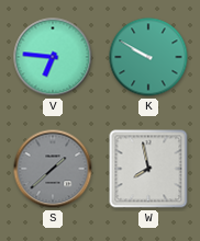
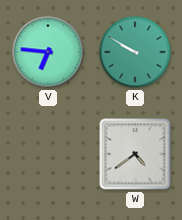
S: 1:38 -> none
W: 7:58 -> 4:39
